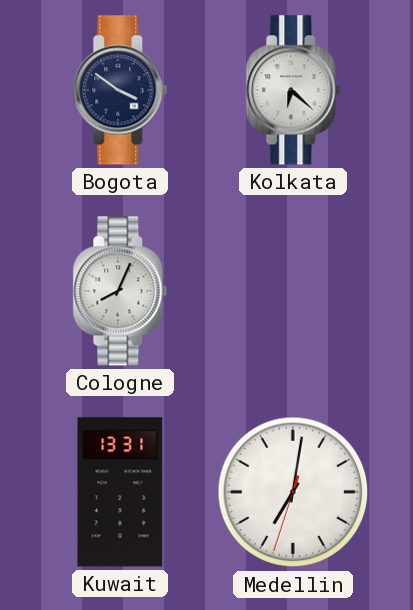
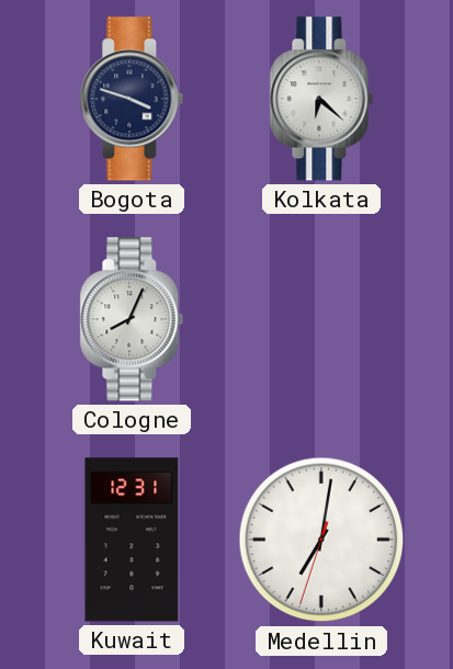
Bogota: 3:51 -> 3:48
Kuwait: 13:31 -> 12:31
